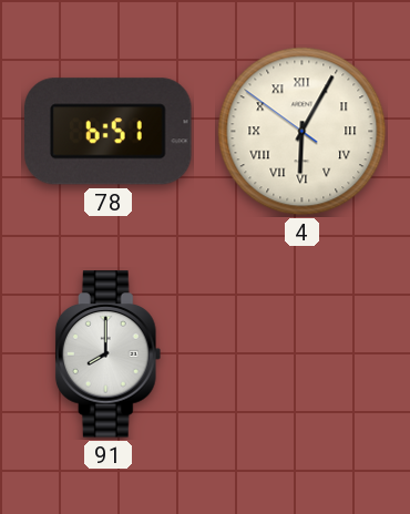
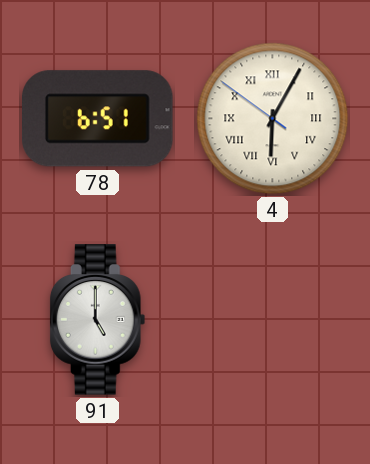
91: 8:00 -> 5:00
